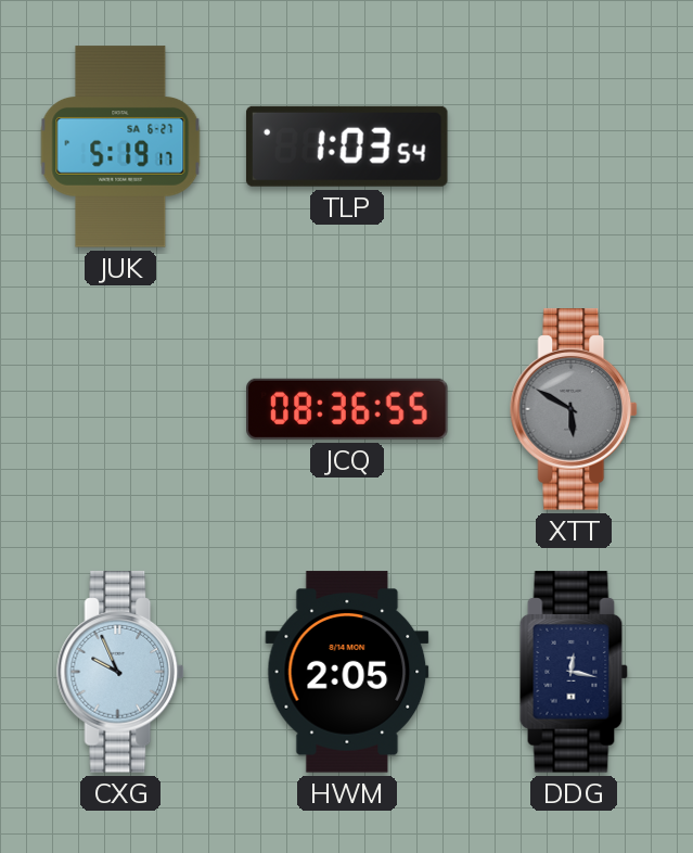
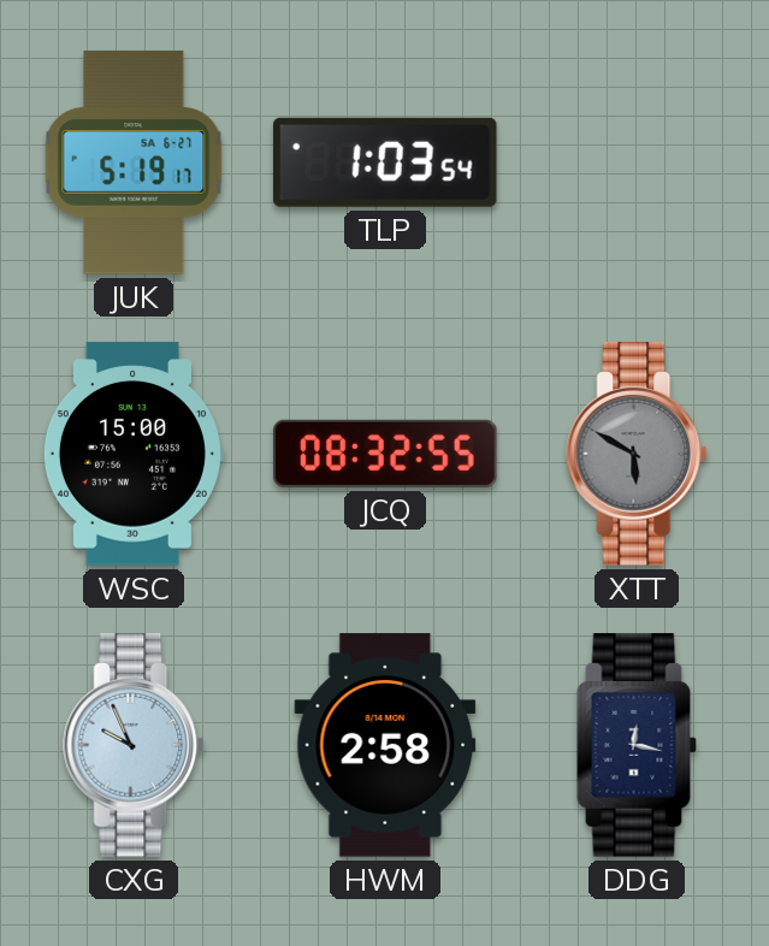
WSC: none -> 15:00
JCQ: 08:36 -> 08:32
HWM: 2:05 -> 2:58
